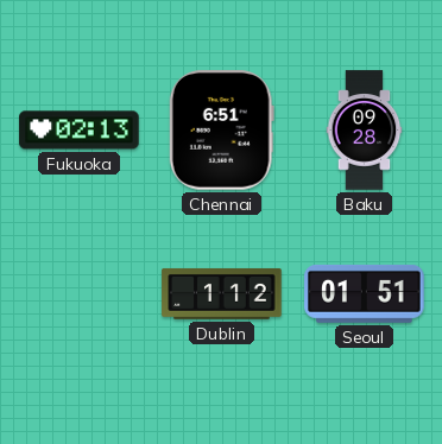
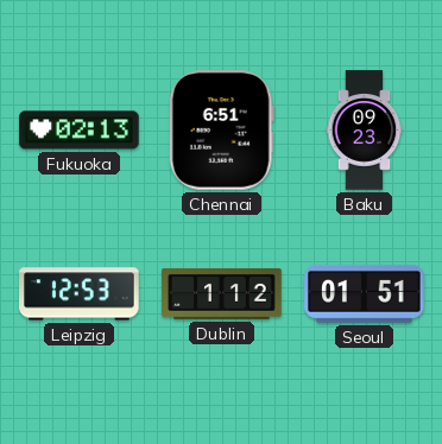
Baku: 09:28 -> 09:23
Leipzig: none -> 12:53
